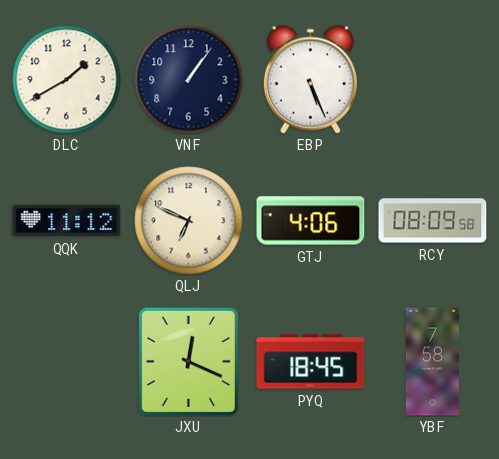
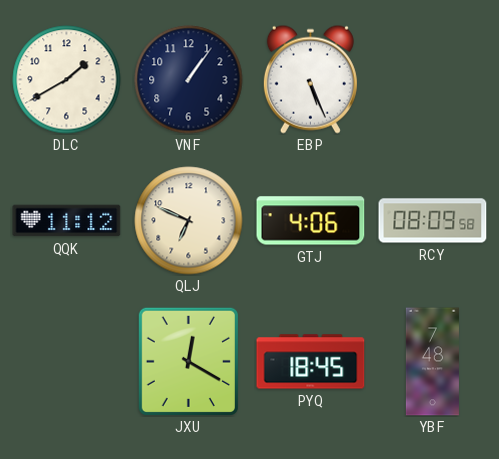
JXU: 12:19 -> 12:20
YBF: 7:58 -> 7:48
